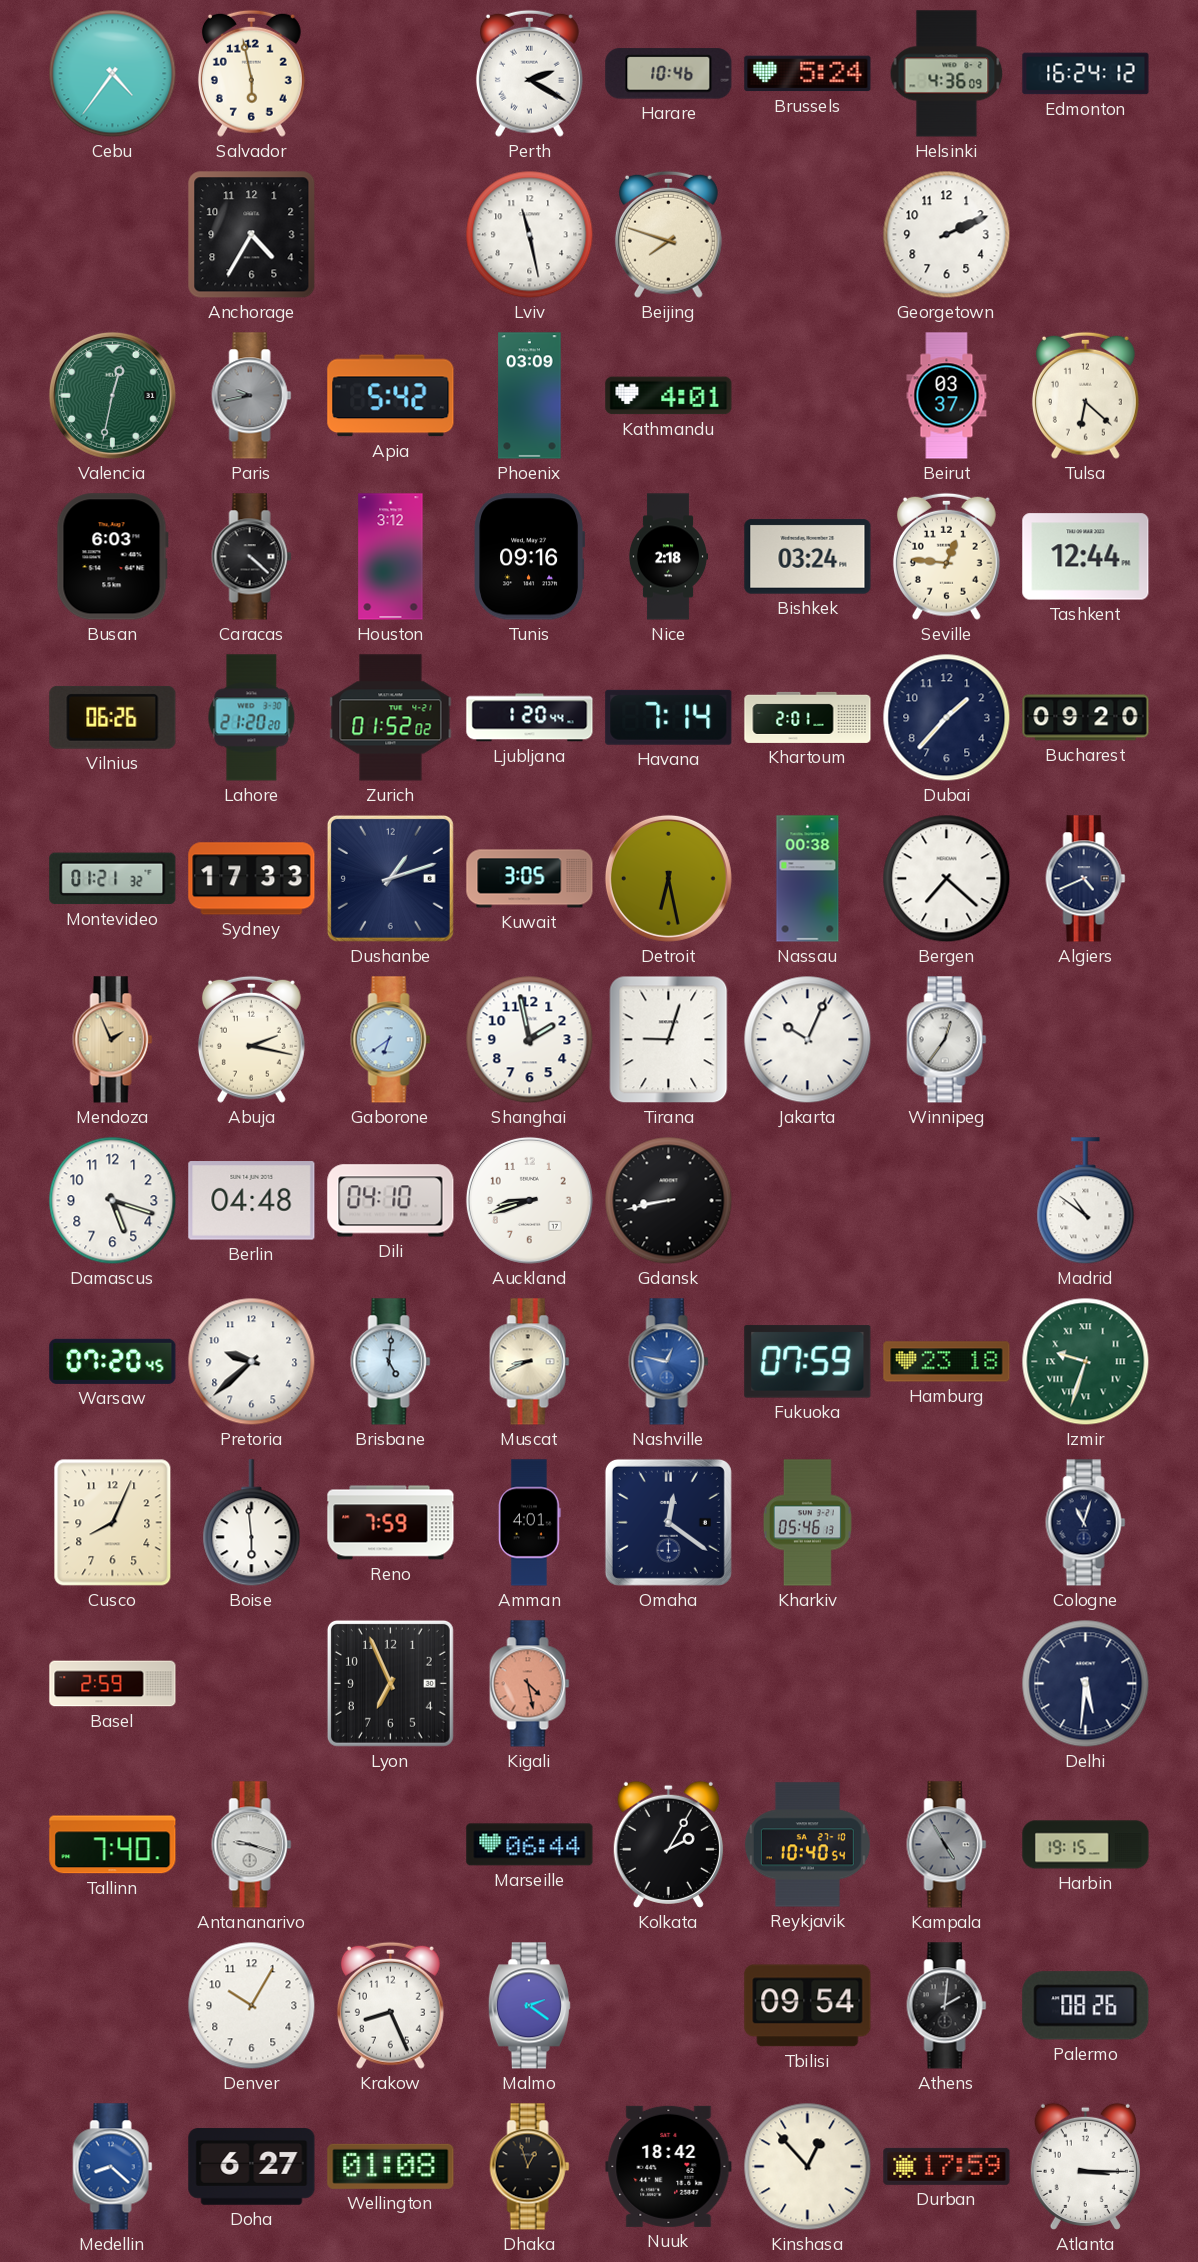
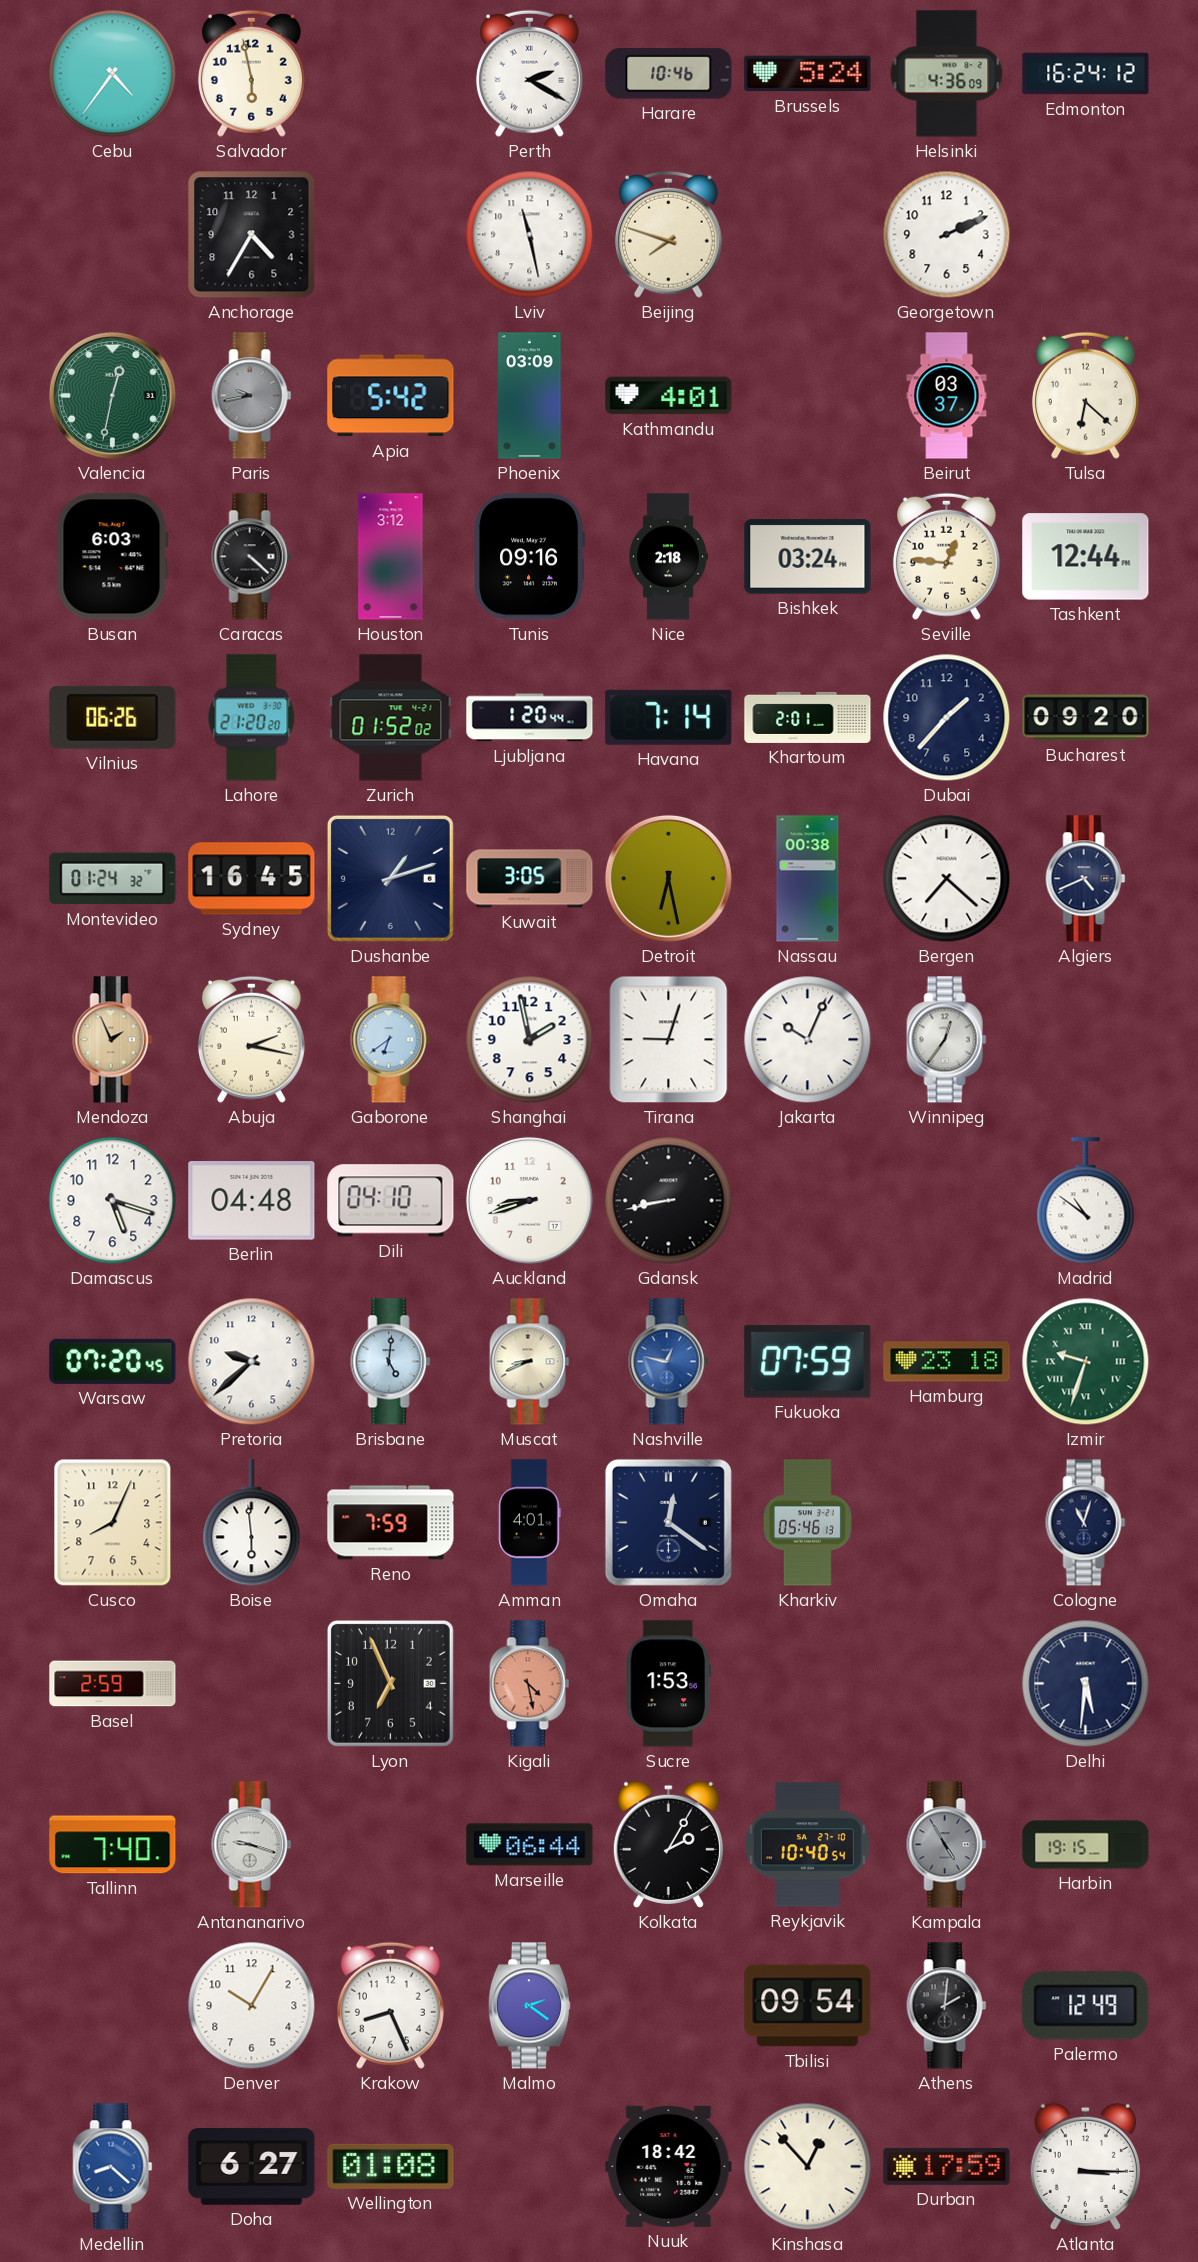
Montevideo: 01:21 -> 01:24
Sydney: 17:33 -> 16:45
Sucre: none -> 1:53
Palermo: 08:26 -> 12:49
Dhaka: 12:57 -> none
